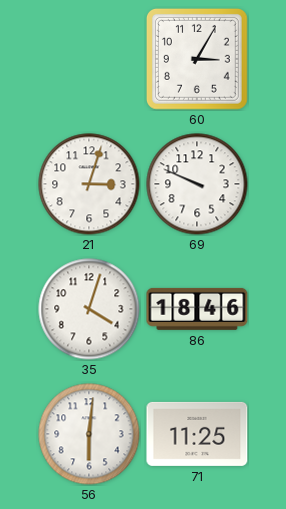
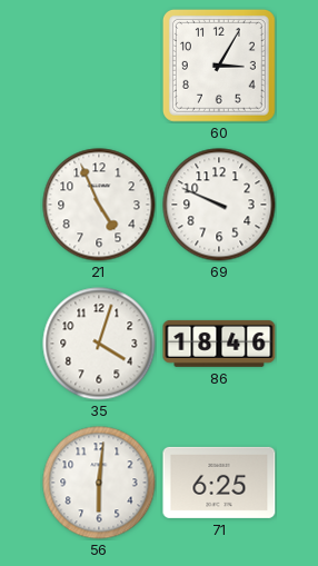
21: 3:03 -> 4:56
71: 11:25 -> 6:25
